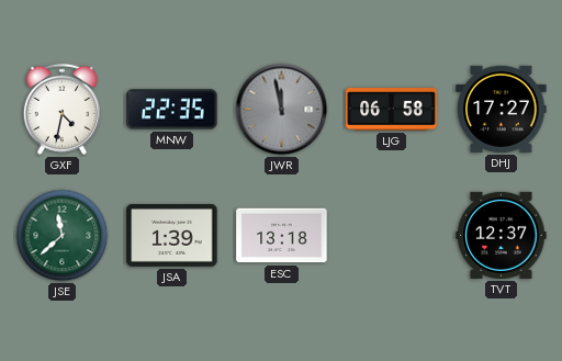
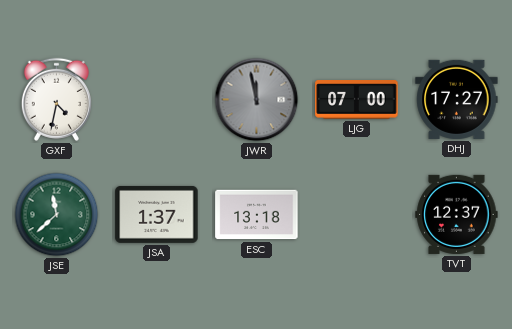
MNW: 22:35 -> none
LJG: 06:58 -> 07:00
JSA: 1:39 -> 1:37
